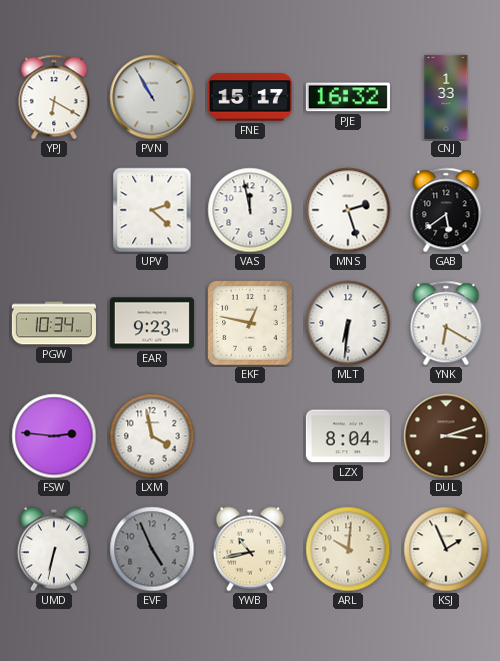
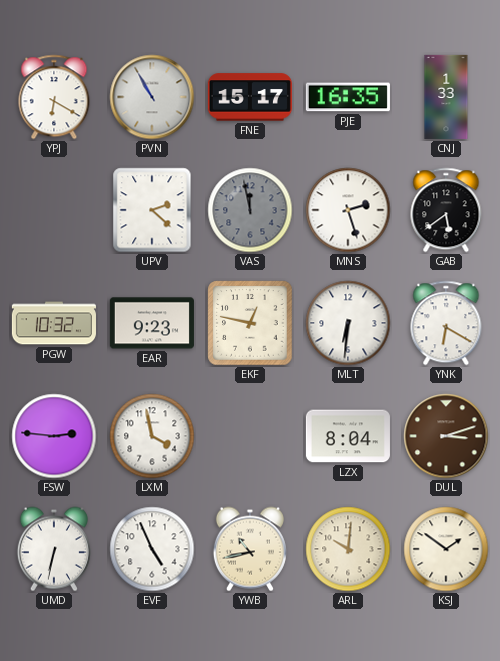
PJE: 16:32 -> 16:35
VAS dial: white -> grey
PGW: 10:34 -> 10:32
EVF dial: grey -> white
KSJ: 1:56 -> 1:51
